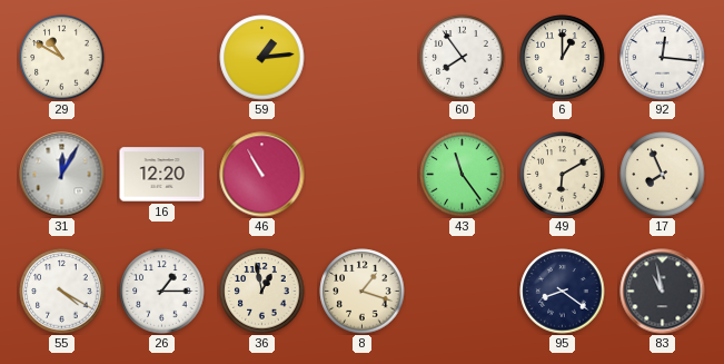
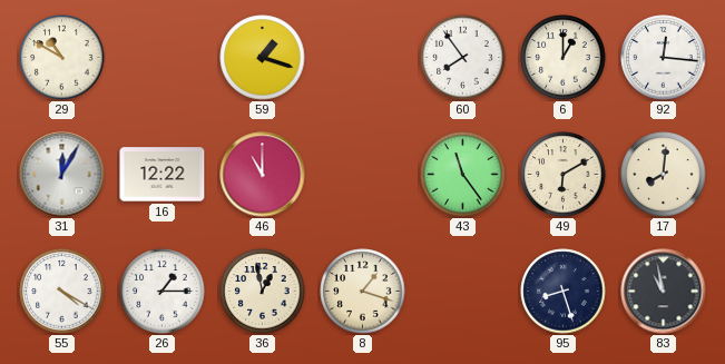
59: 1:14 -> 1:18
16: 12:20 -> 12:22
46: 10:55 -> 11:00
17: 7:56 -> 8:01
95: 8:21 -> 8:27
